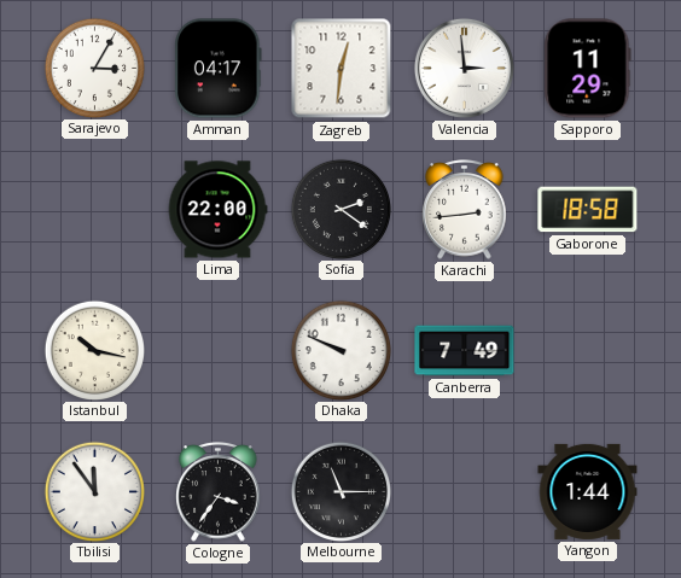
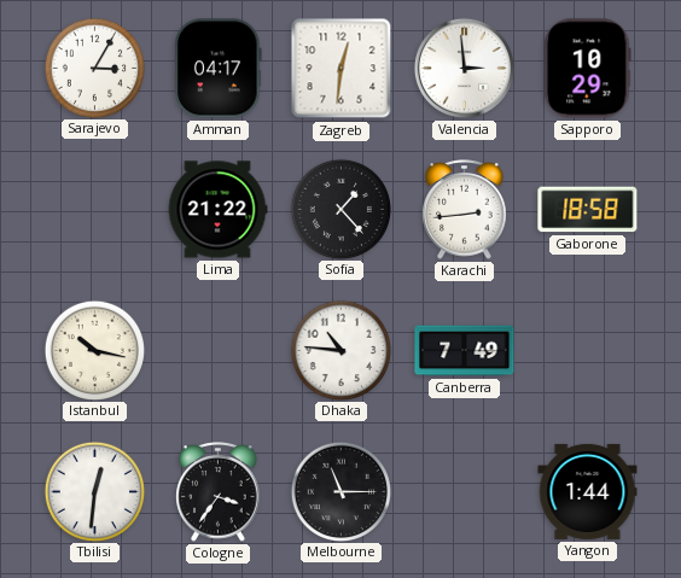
Sapporo: 11:29 -> 10:29
Lima: 22:00 -> 21:22
Sofia: 2:21 -> 1:23
Dhaka: 9:49 -> 10:46
Tbilisi: 11:54 -> 12:31
